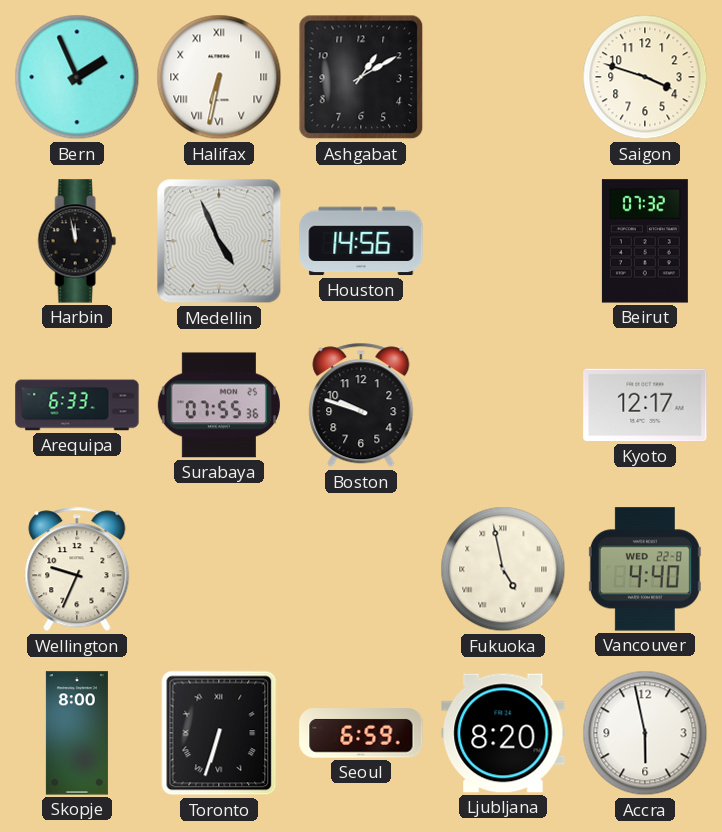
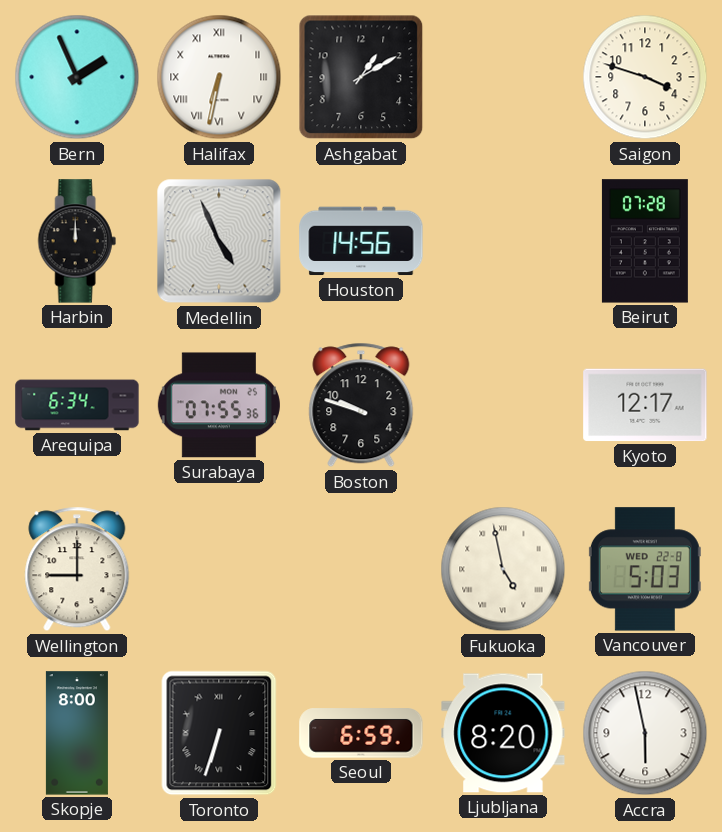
Harbin: 11:58 -> 12:00
Beirut: 07:32 -> 07:28
Arequipa: 6:33 -> 6:34
Wellington: 9:34 -> 9:00
Vancouver: 4:40 -> 5:03
